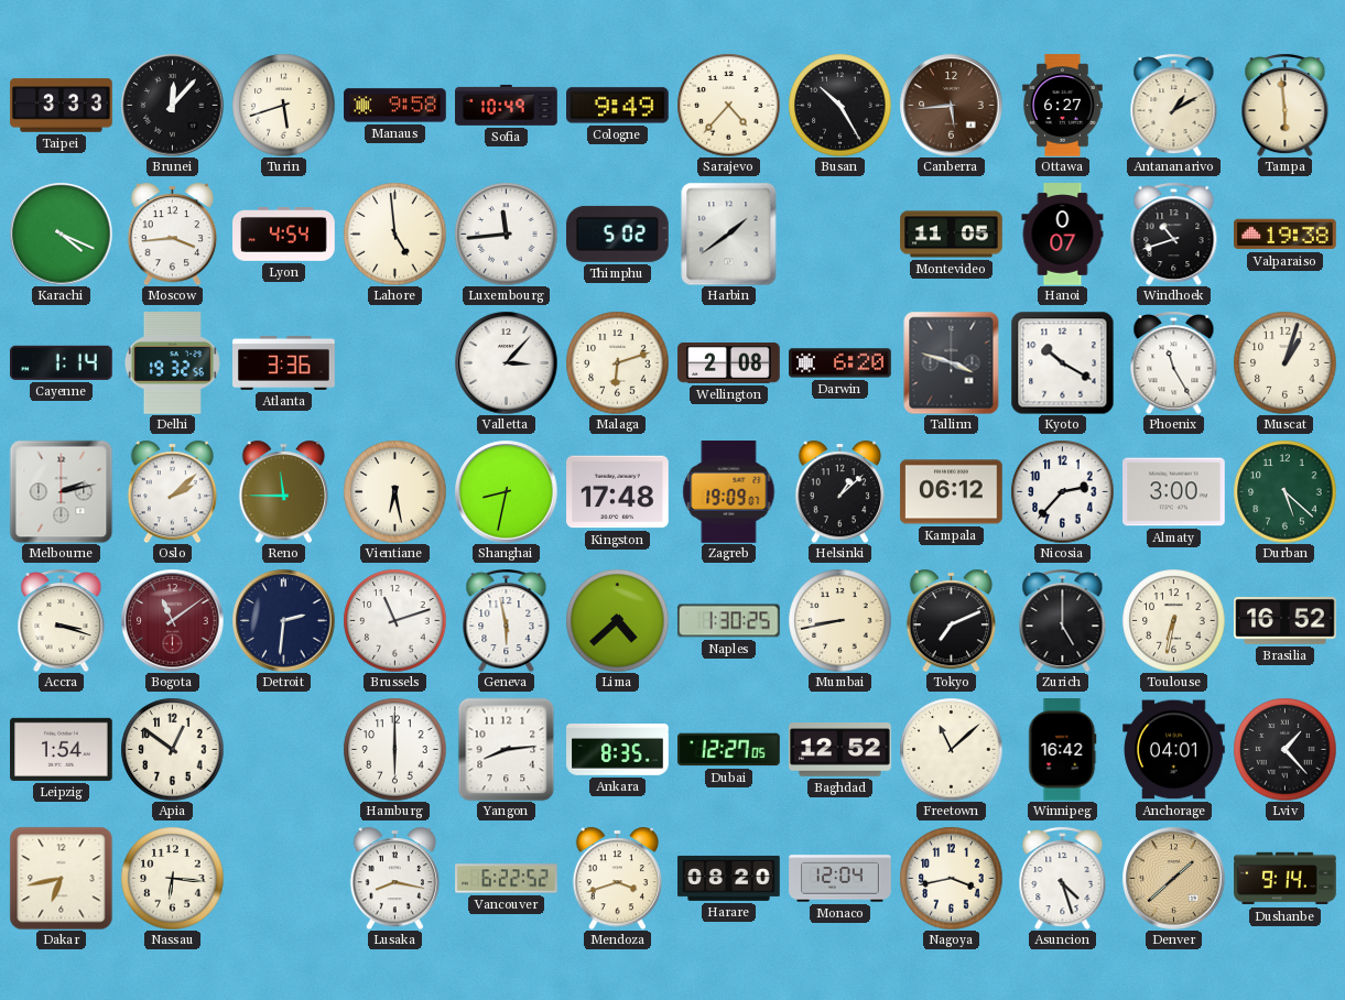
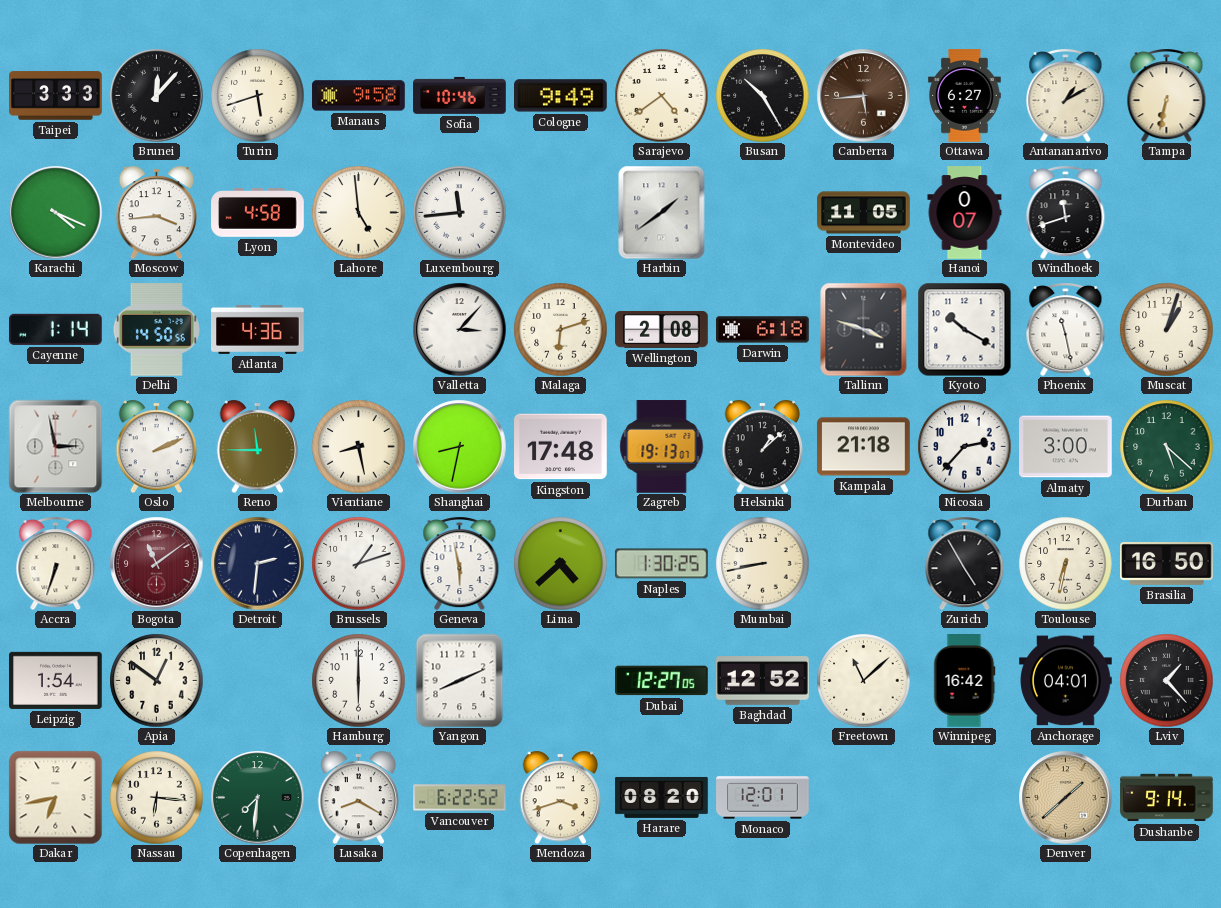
Sofia: 10:49 -> 10:46
Sarajevo: 4:37 -> 4:39
Tampa: 5:59 -> 6:32
Lyon: 4:54 -> 4:58
Thimphu: 5:02 -> none
Windhoek: 10:42 -> 11:42
Valparaiso: 19:38 -> none
Delhi: 19:32 -> 14:50
Atlanta: 3:36 -> 4:36
Darwin: 6:20 -> 6:18
Phoenix: 11:25 -> 11:28
Melbourne: 2:13 -> 2:58
Oslo: 2:08 -> 2:11
Vientiane: 6:28 -> 8:28
Zagreb: 19:09 -> 19:13
Kampala: 06:12 -> 21:18
Accra: 3:18 -> 6:33
Brussels: 11:12 -> 1:12
Tokyo: 7:11 -> none
Zurich: 5:00 -> 4:55
Brasilia: 16:52 -> 16:50
Yangon: 8:14 -> 8:11
Ankara: 8:35 -> none
Copenhagen: none -> 7:31
Lusaka: 8:17 -> 8:20
Monaco: 12:04 -> 12:01
Nagoya: 3:43 -> none
Asuncion: 4:27 -> none
